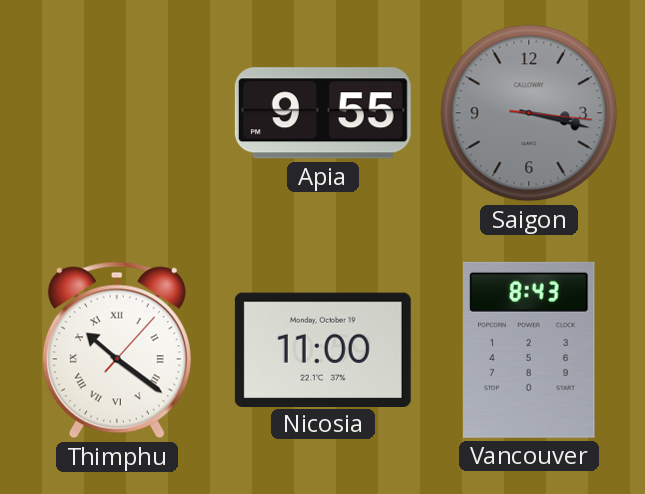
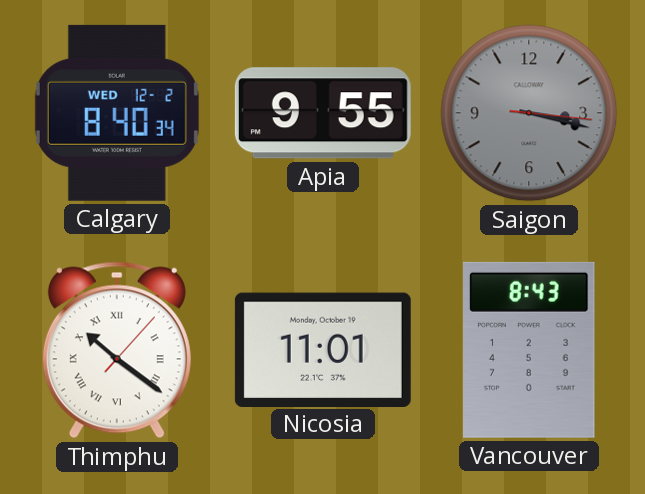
Calgary: none -> 8:40
Nicosia: 11:00 -> 11:01
